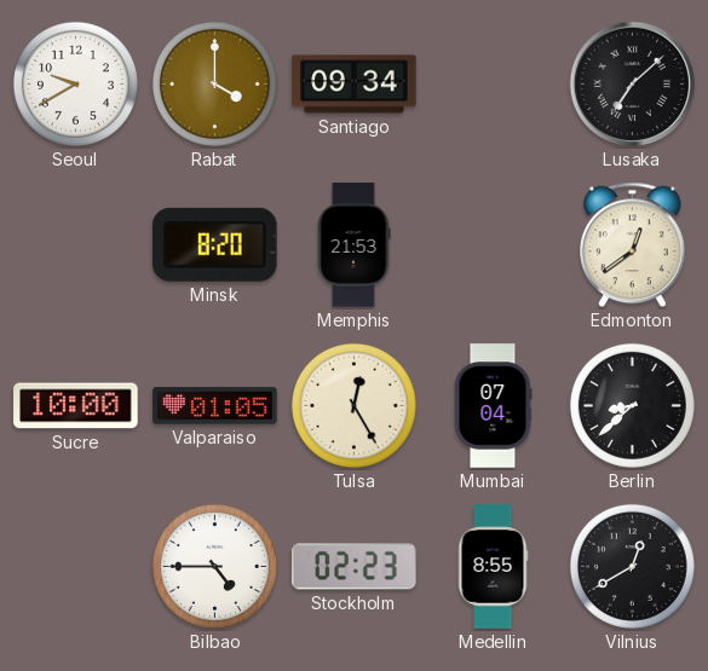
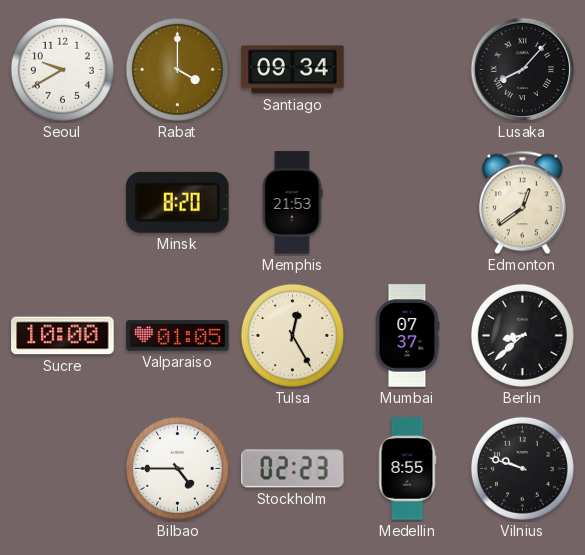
Lusaka: 7:08 -> 8:07
Mumbai: 07:04 -> 07:37
Vilnius: 12:40 -> 9:48
